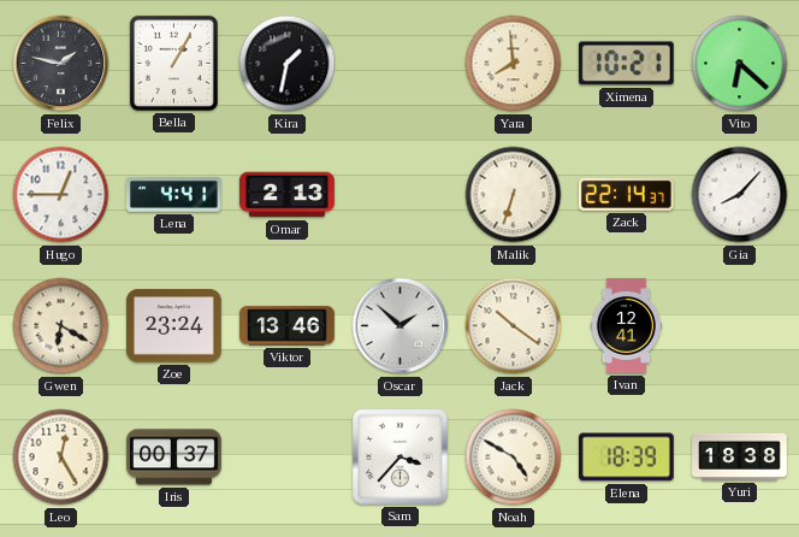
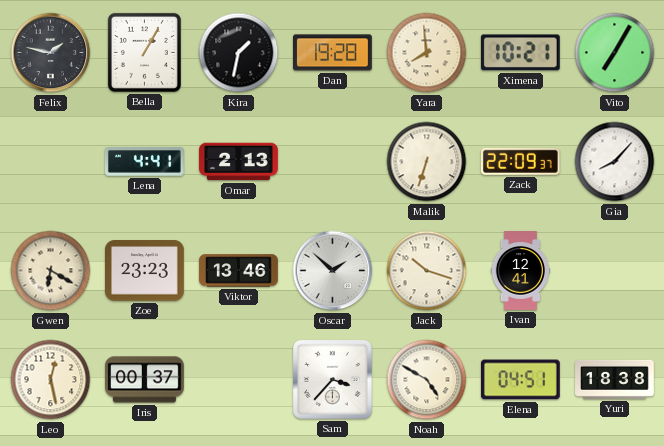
Dan: none -> 19:28
Vito: 6:22 -> 7:05
Hugo: 12:45 -> none
Zack: 22:14 -> 22:09
Zoe: 23:24 -> 23:23
Jack: 10:21 -> 10:18
Leo: 12:25 -> 12:28
Elena: 18:39 -> 04:51
